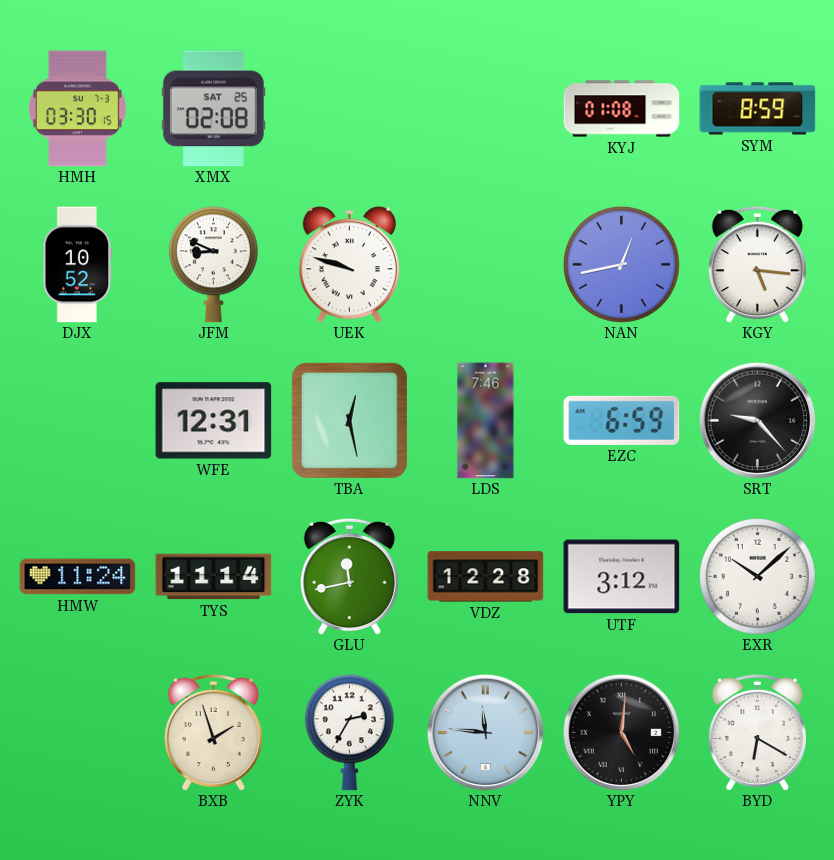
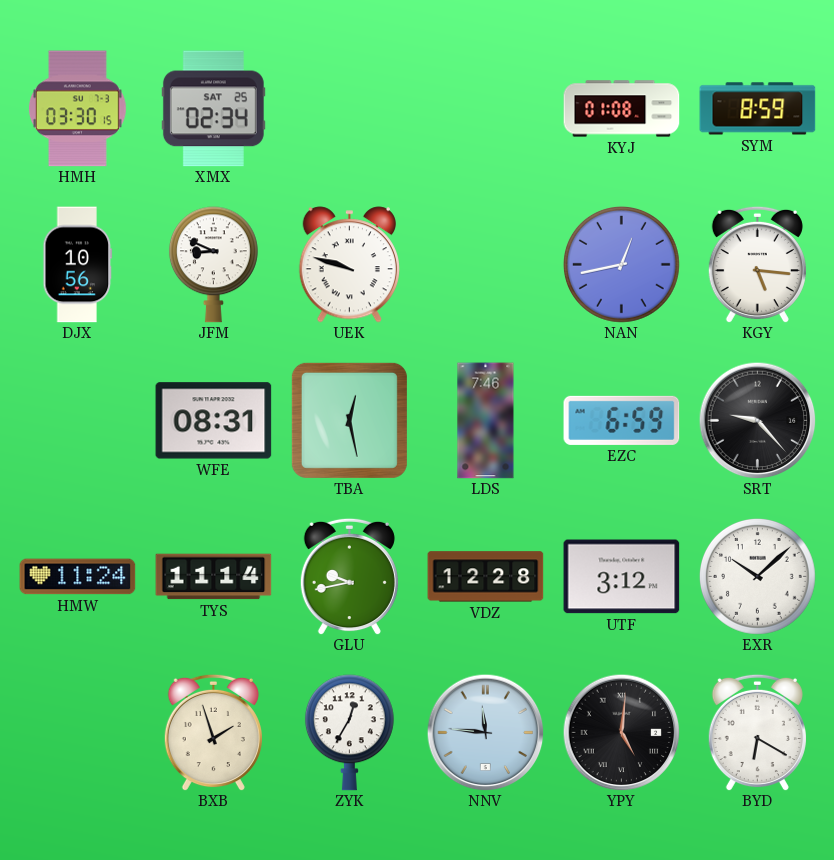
XMX: 02:08 -> 02:34
DJX: 10:52 -> 10:56
WFE: 12:31 -> 08:31
GLU: 11:43 -> 9:43
ZYK: 2:35 -> 12:35
